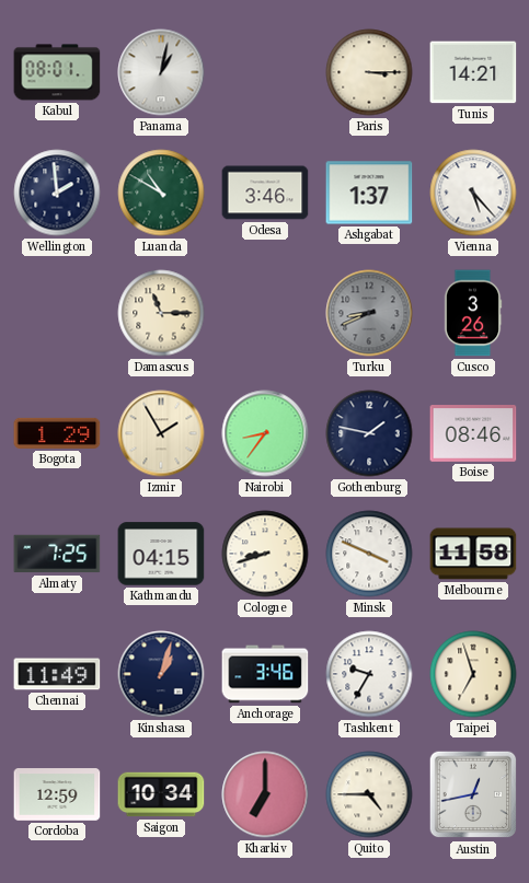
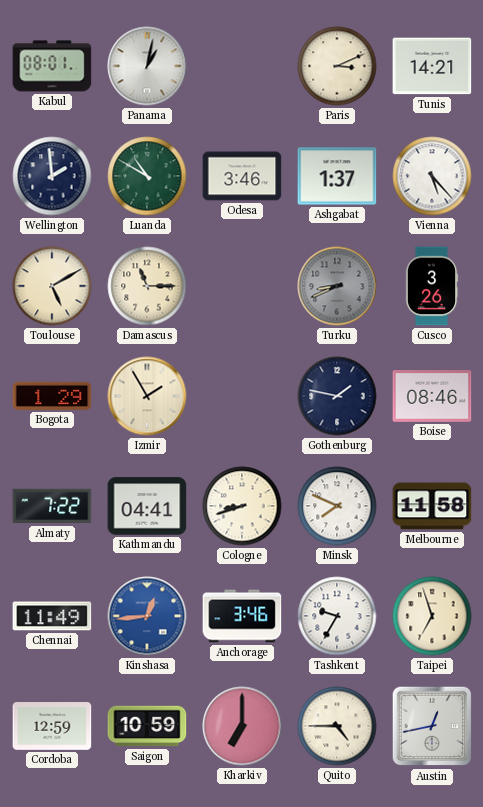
Paris: 3:15 -> 3:11
Toulouse: none -> 5:10
Nairobi: 8:36 -> none
Almaty: 7:25 -> 7:22
Kathmandu: 04:15 -> 04:41
Minsk: 3:49 -> 7:49
Kinshasa: 1:03 -> 12:44
Kinshasa dial: navy -> blue
Saigon: 10:34 -> 10:59
